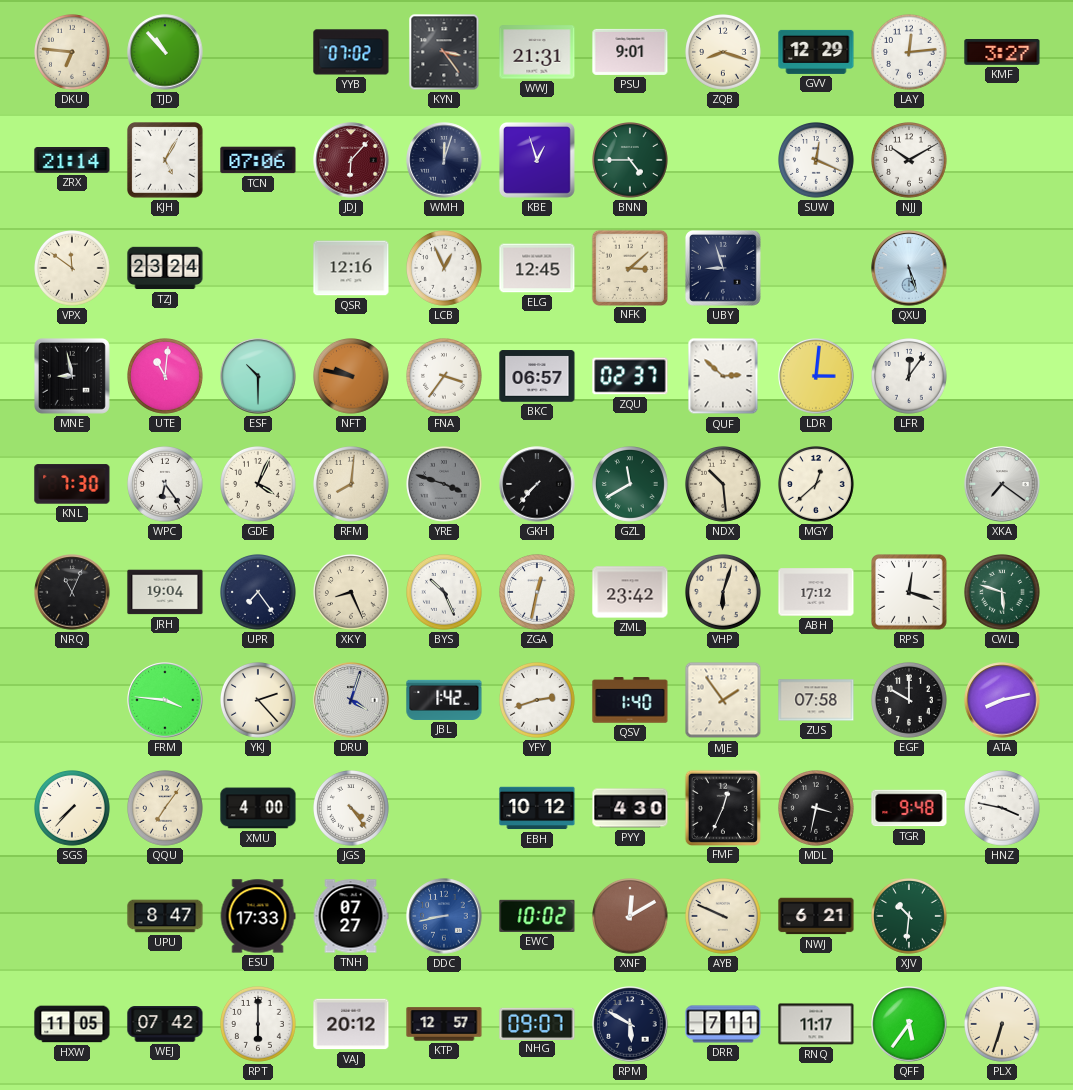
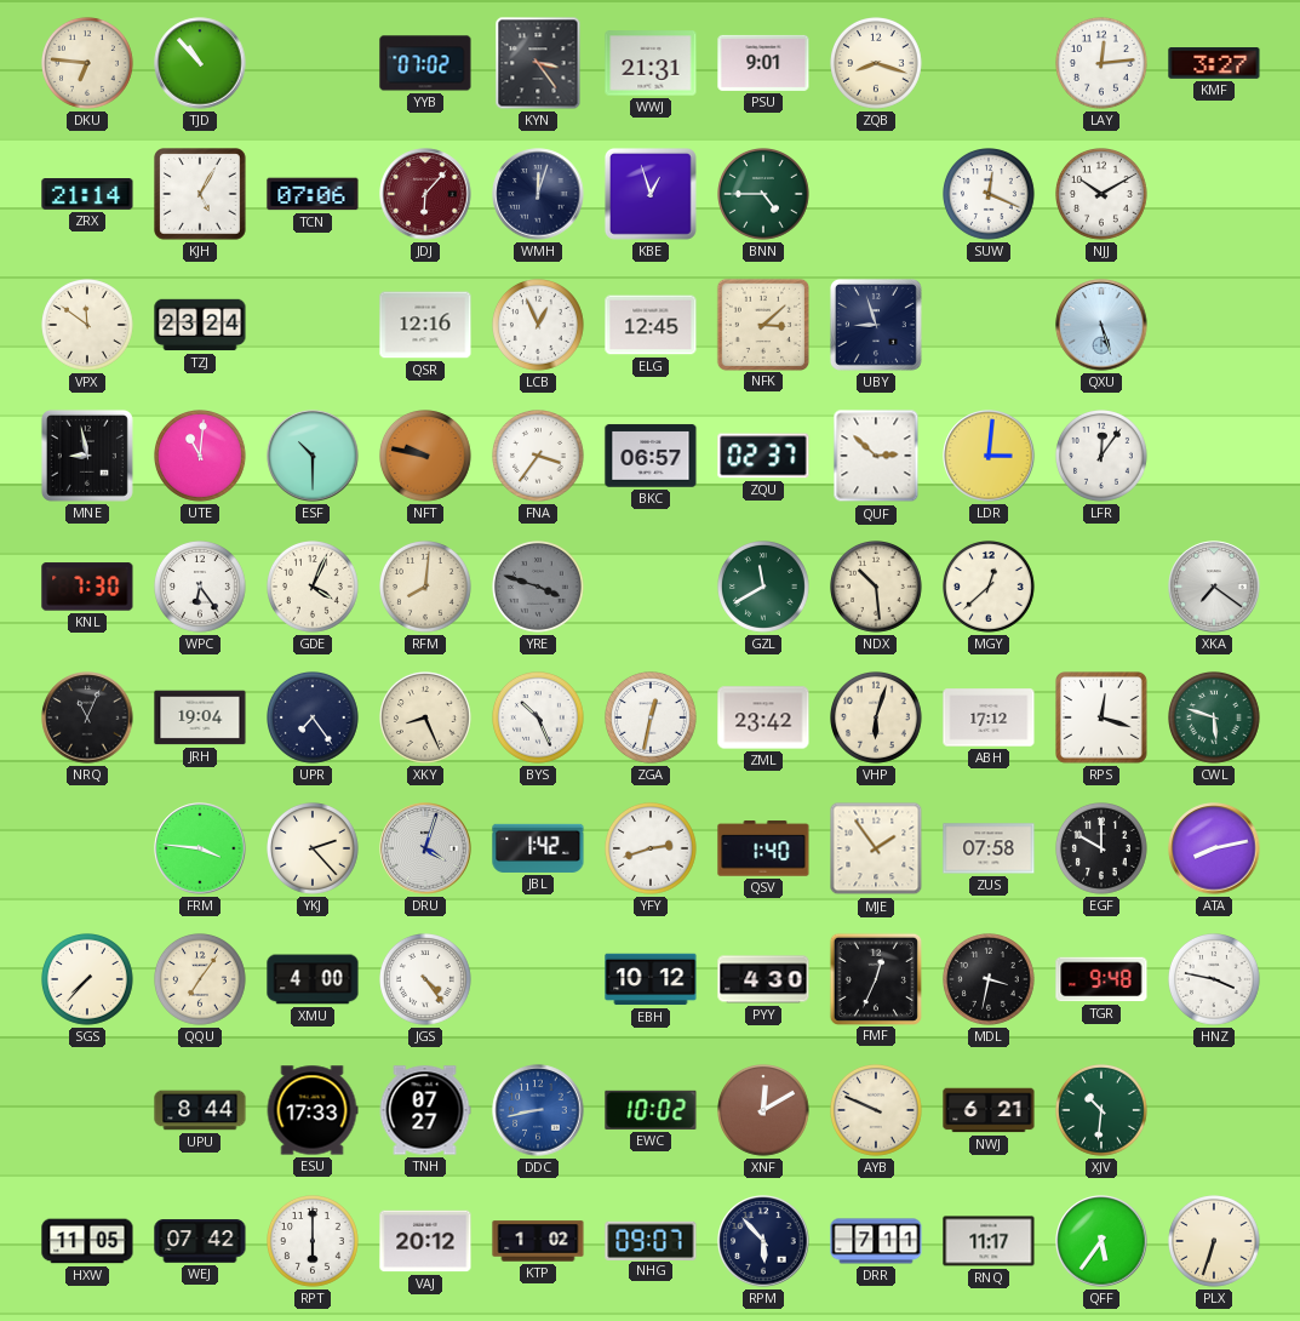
GVV: 12:29 -> none
GKH: 7:37 -> none
UPU: 8:47 -> 8:44
KTP: 12:57 -> 1:02
RPM: 5:50 -> 5:53
